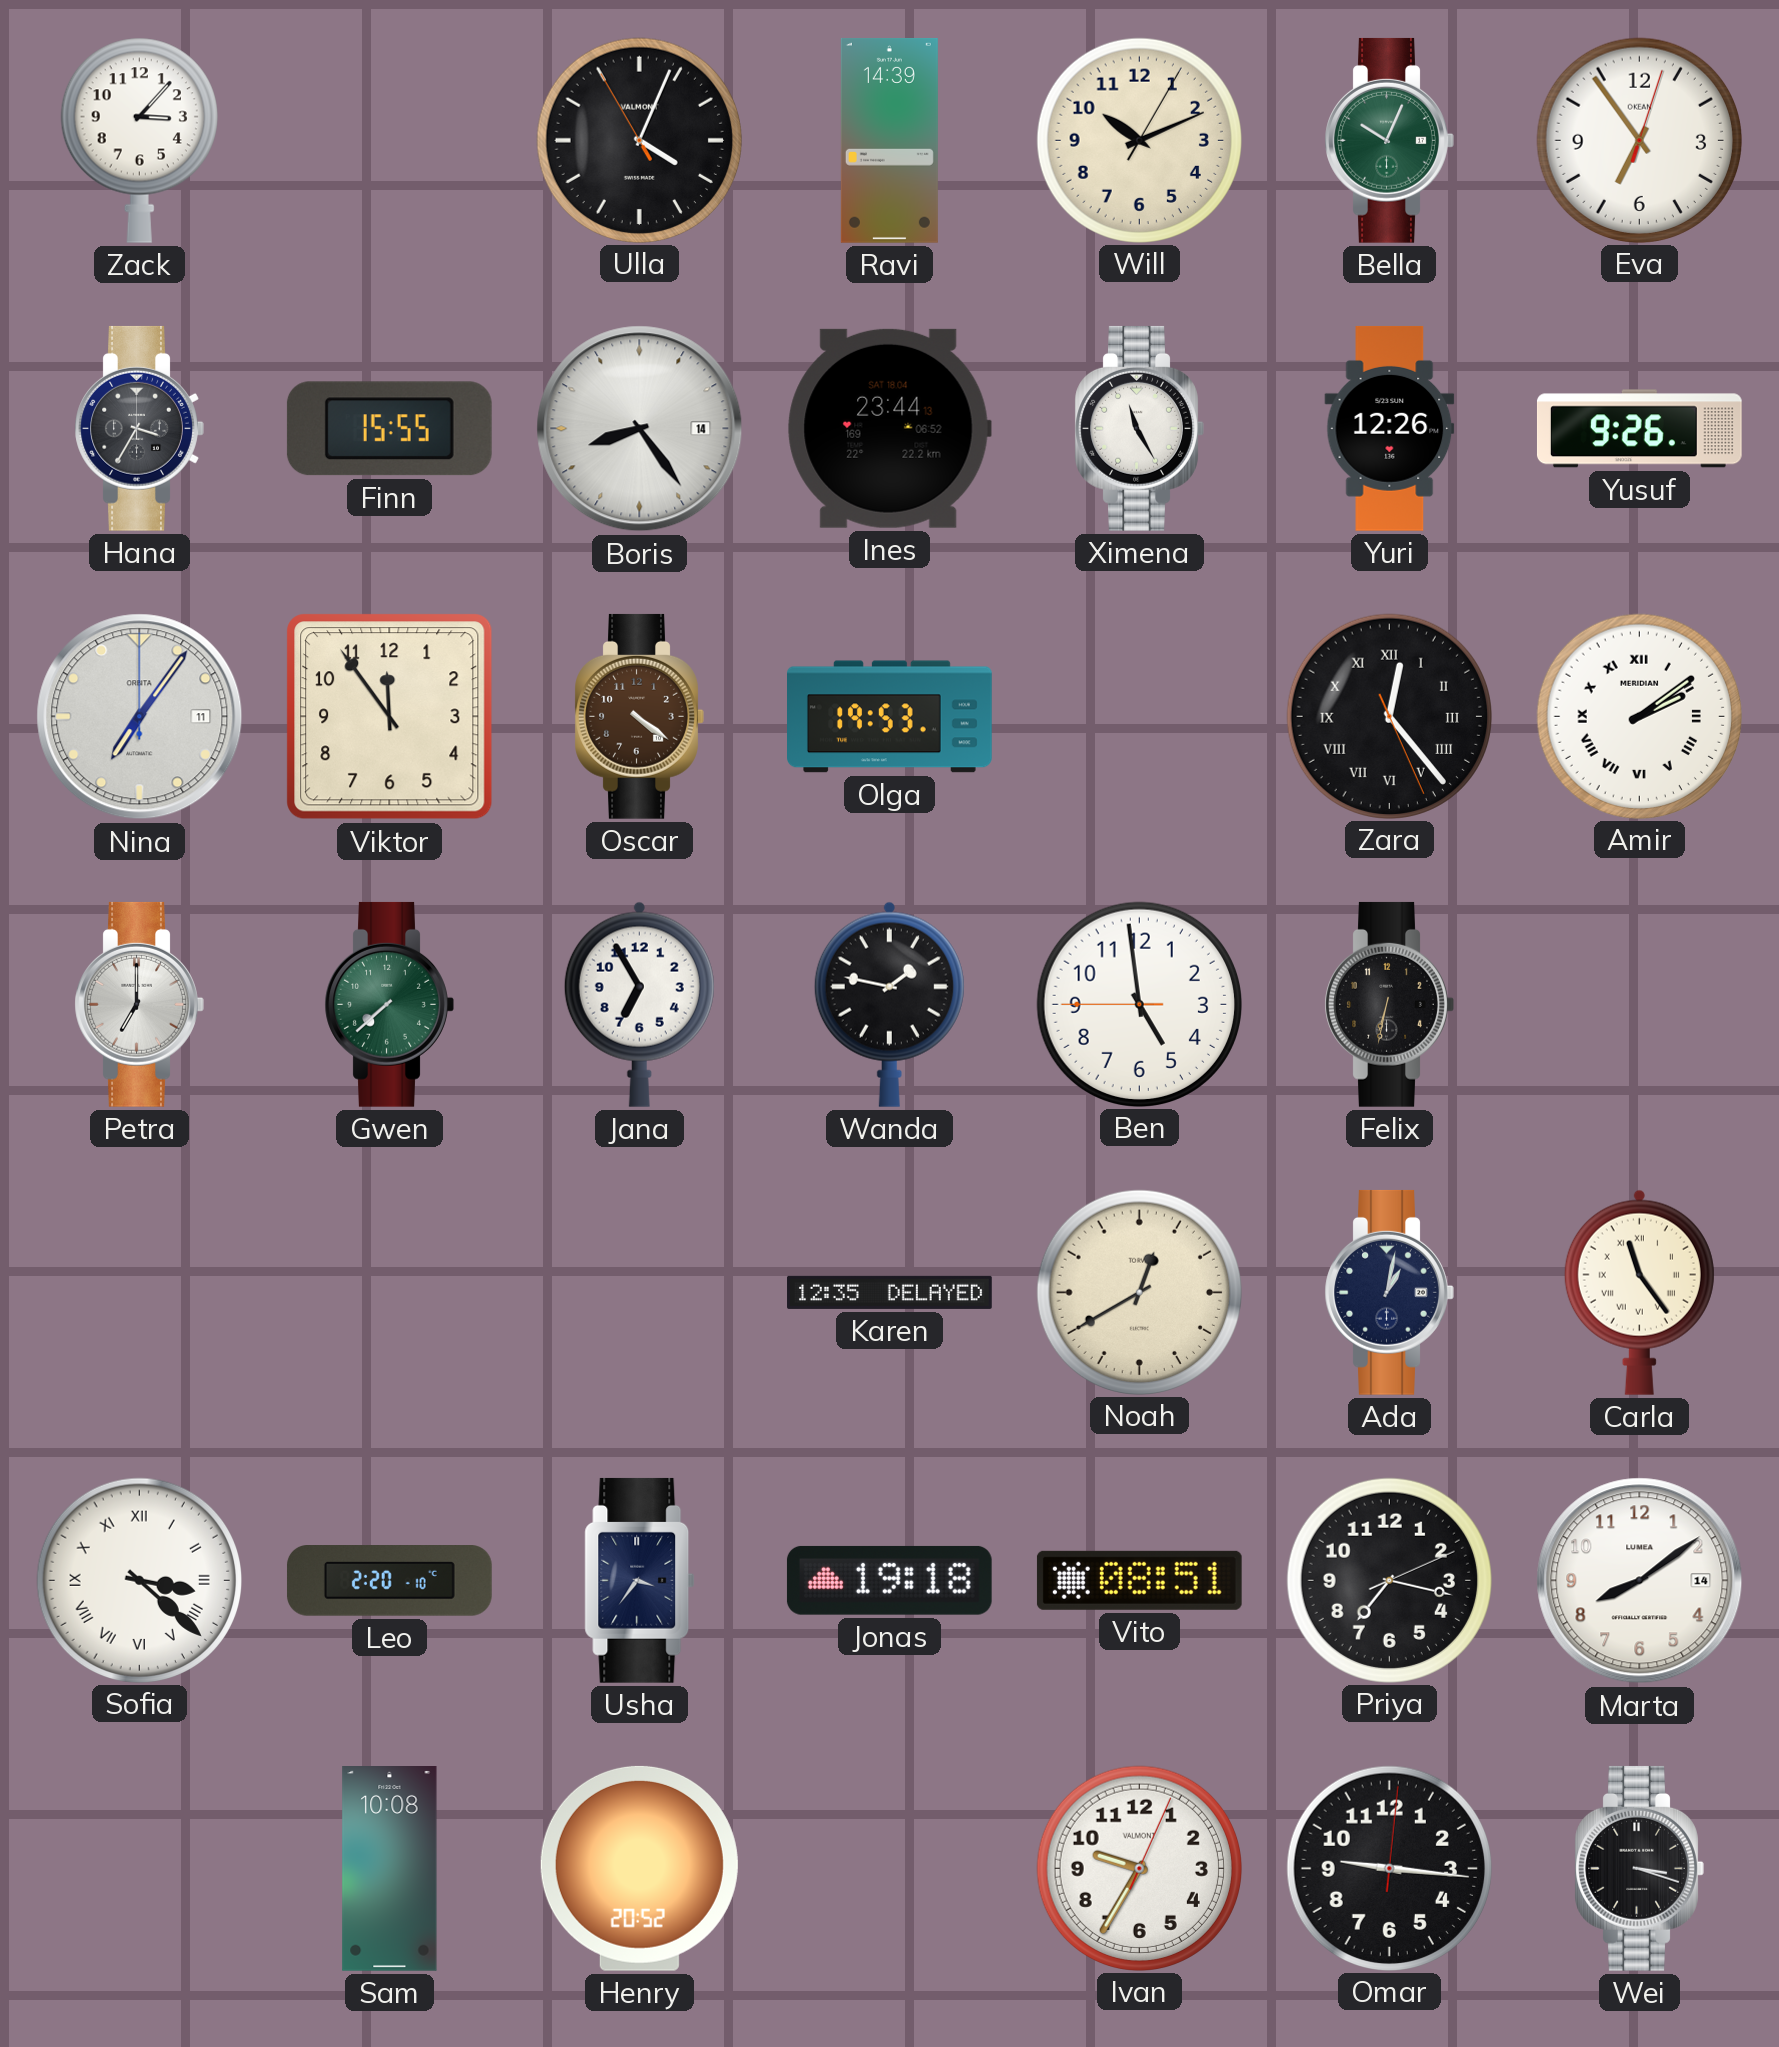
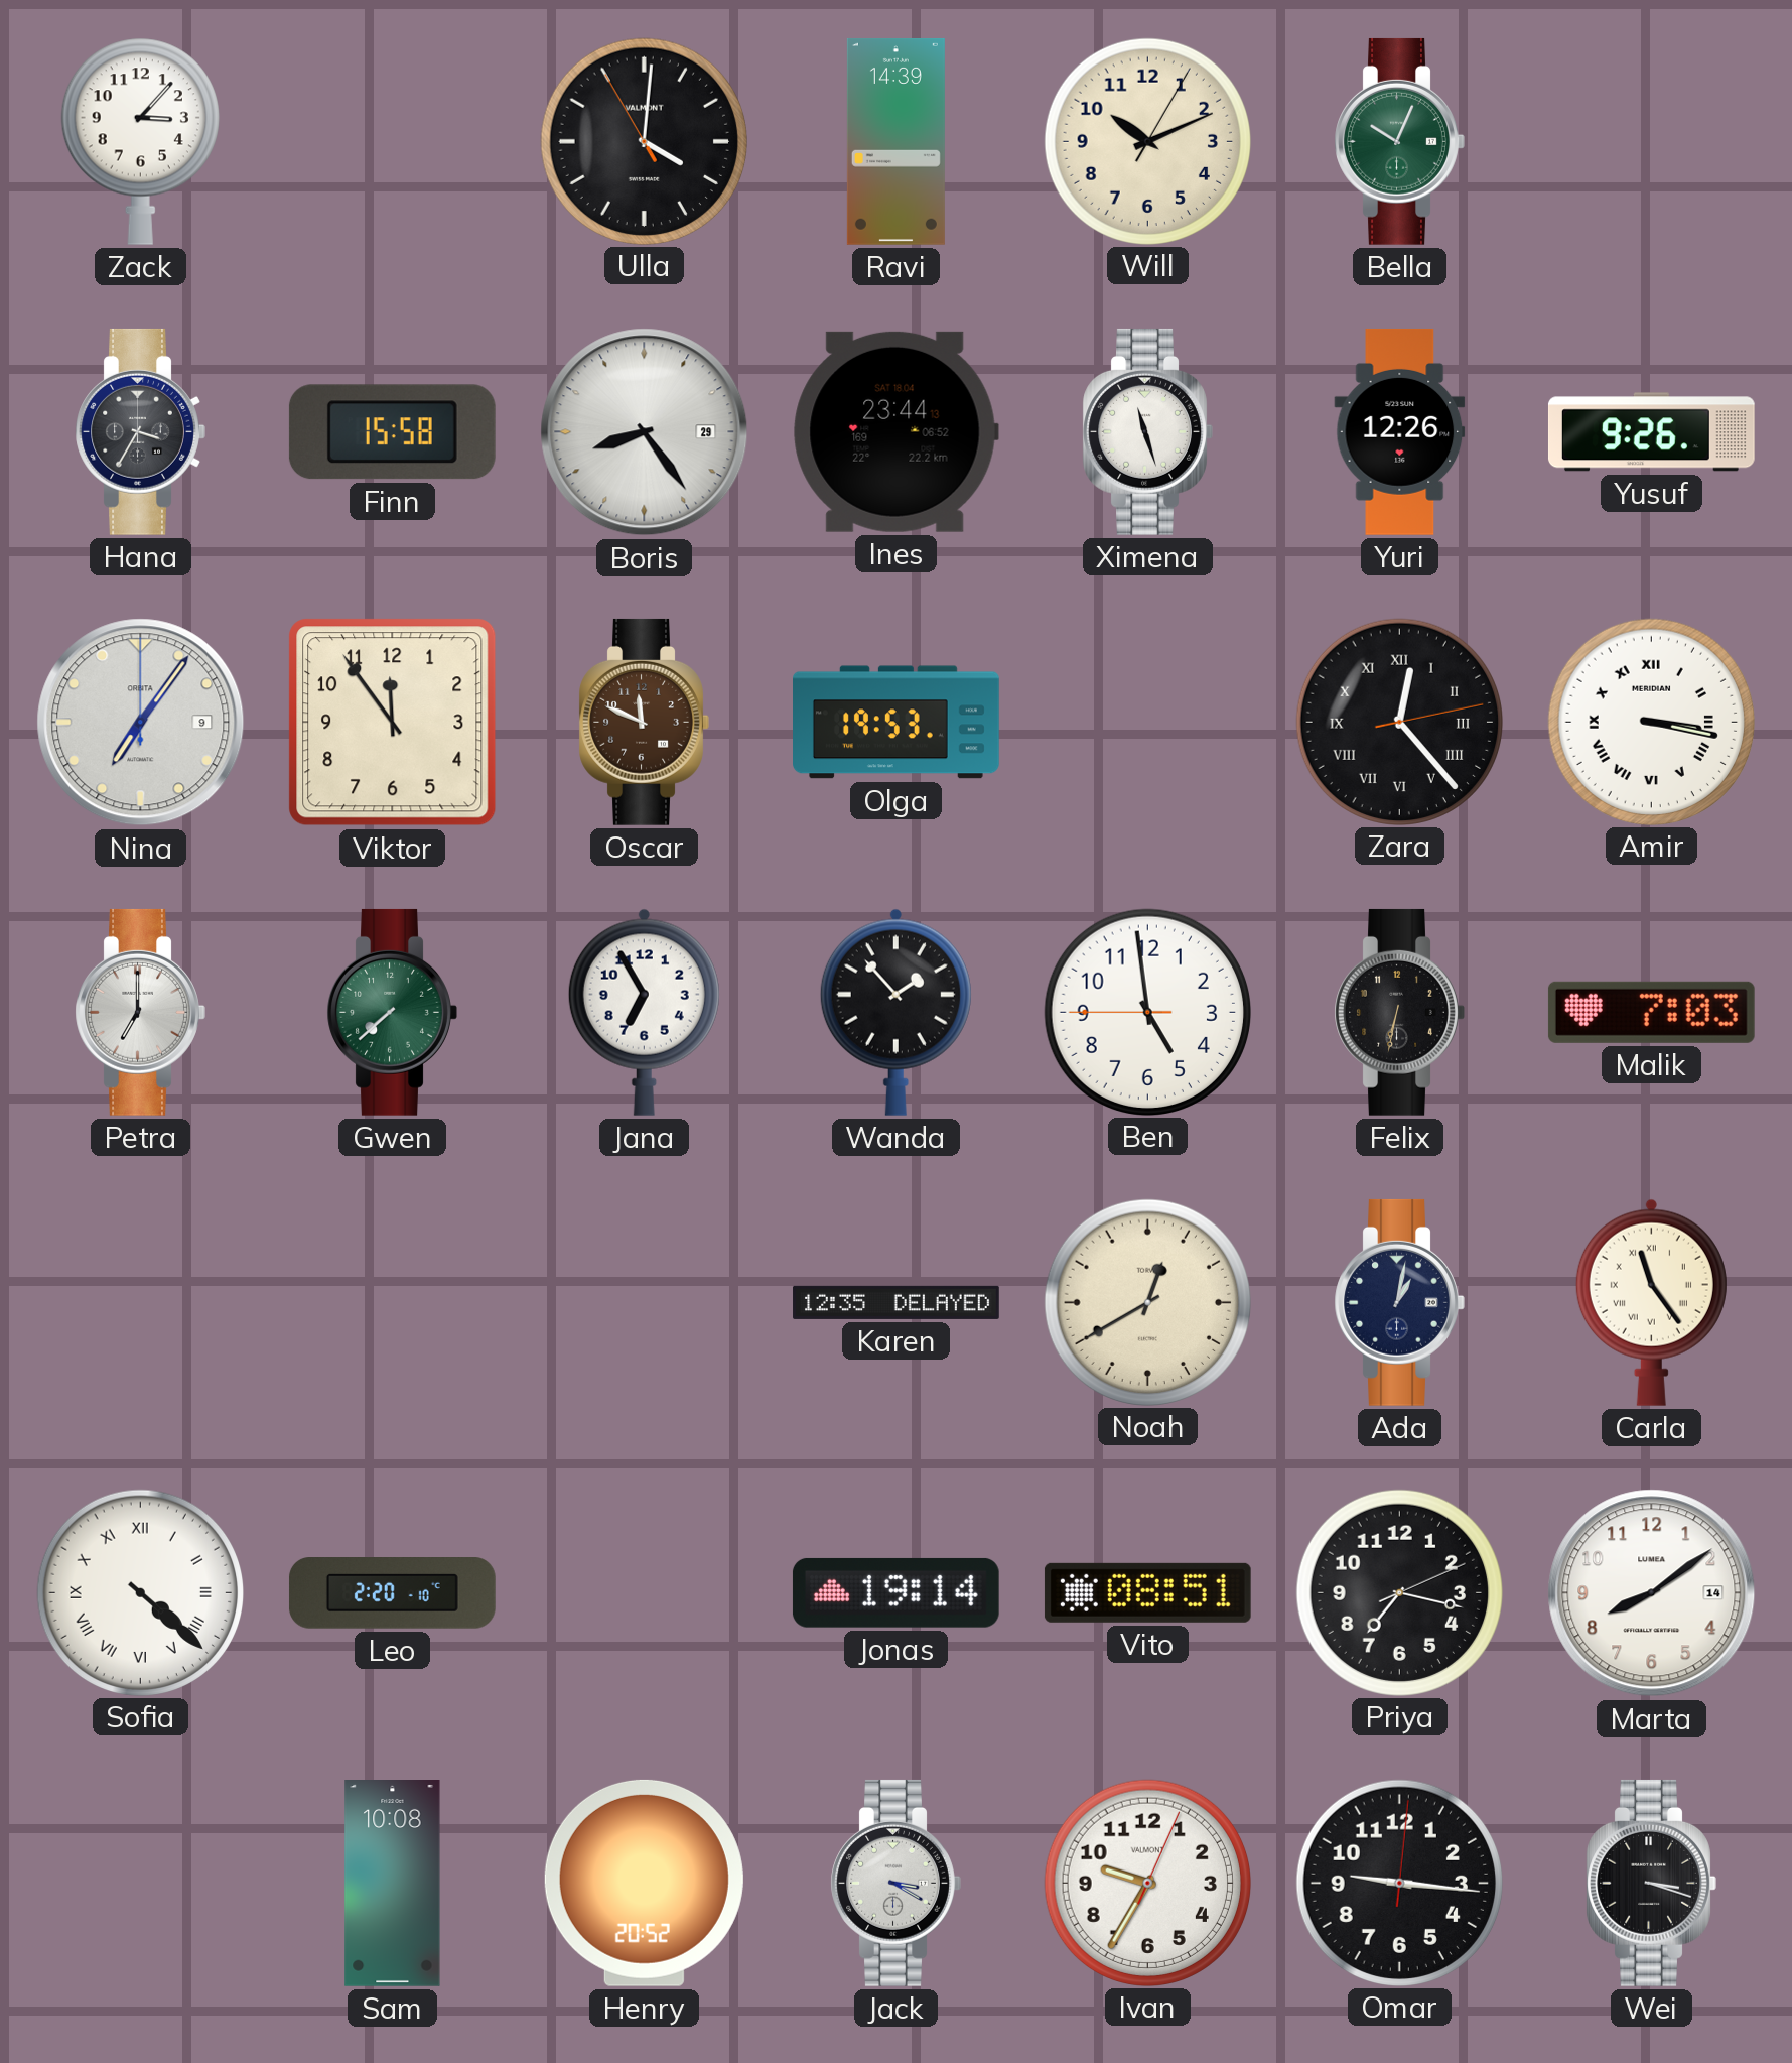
Ulla: 4:03 -> 4:00
Eva: 6:54 -> none
Finn: 15:55 -> 15:58
Boris date: 14 -> 29
Ximena: 11:25 -> 11:27
Nina date: 11 -> 9
Oscar: 4:21 -> 11:49
Zara: 12:23:26 -> 12:23:13
Amir: 2:09 -> 3:17
Wanda: 1:47 -> 1:53
Malik: none -> 7:03
Sofia: 3:22 -> 4:22
Usha: 3:36 -> none
Jonas: 19:18 -> 19:14
Jack: none -> 3:20
